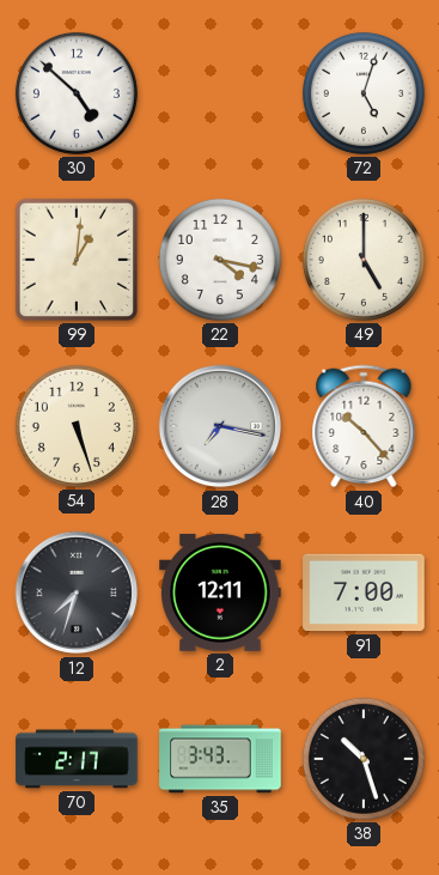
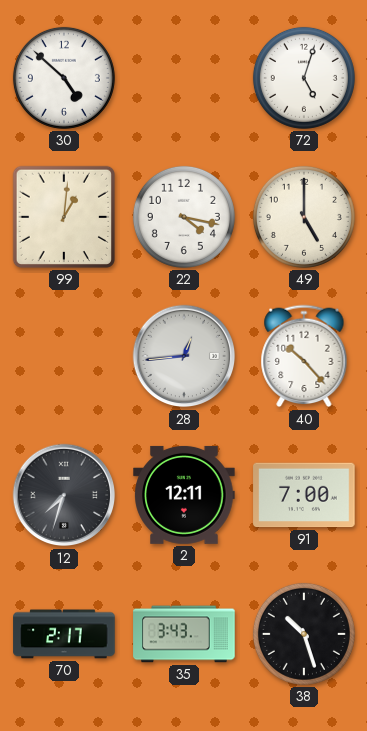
54: 5:27 -> none
28: 7:17 -> 12:44
